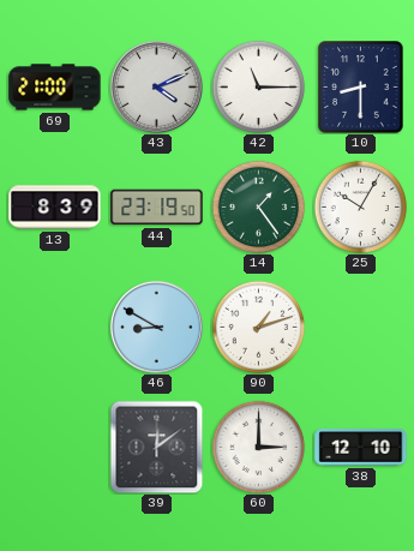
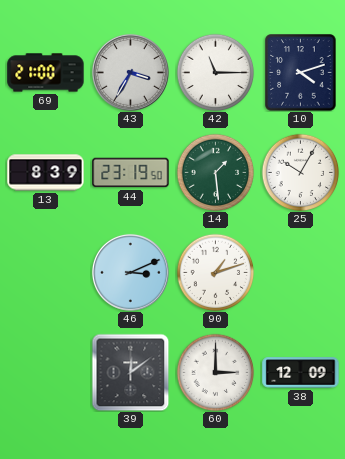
43: 4:11 -> 3:35
10: 8:30 -> 4:12
14: 1:24 -> 1:29
46: 8:50 -> 3:11
38: 12:10 -> 12:09
